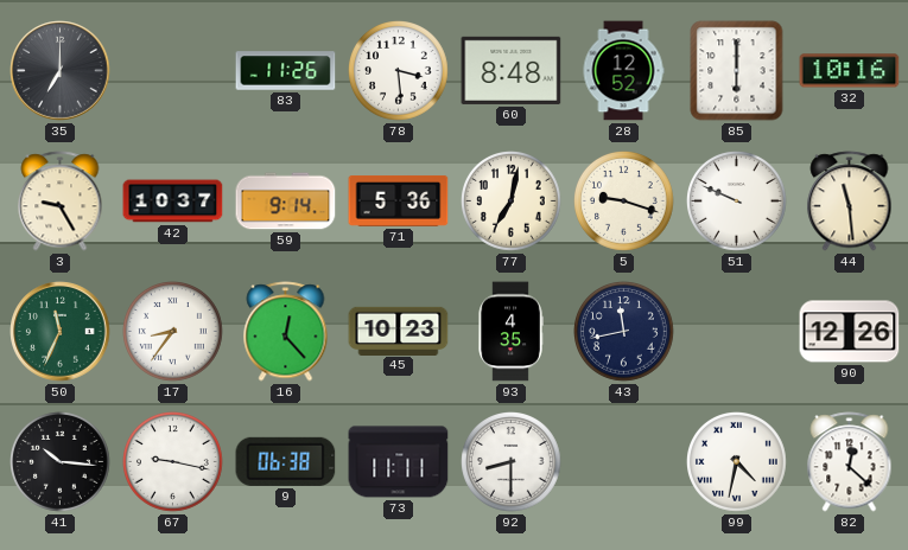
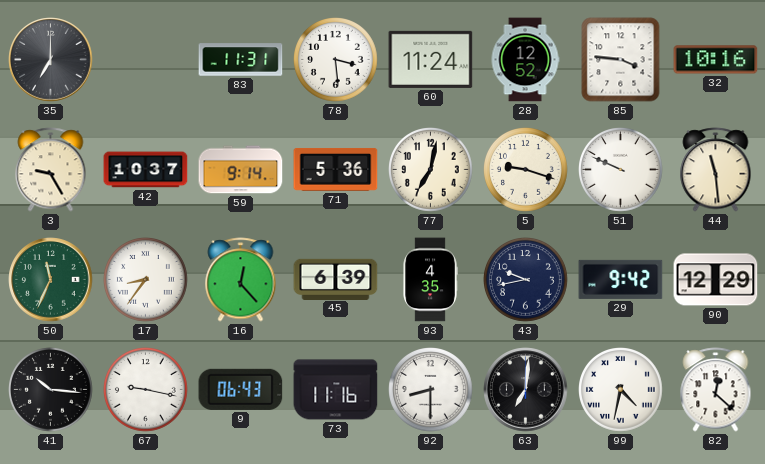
83: 11:26 -> 11:31
60: 8:48 -> 11:24
85: 6:00 -> 3:46
45: 10:23 -> 6:39
43: 11:43 -> 9:43
29: none -> 9:42
90: 12:26 -> 12:29
9: 06:38 -> 06:43
73: 11:11 -> 11:16
63: none -> 7:01
